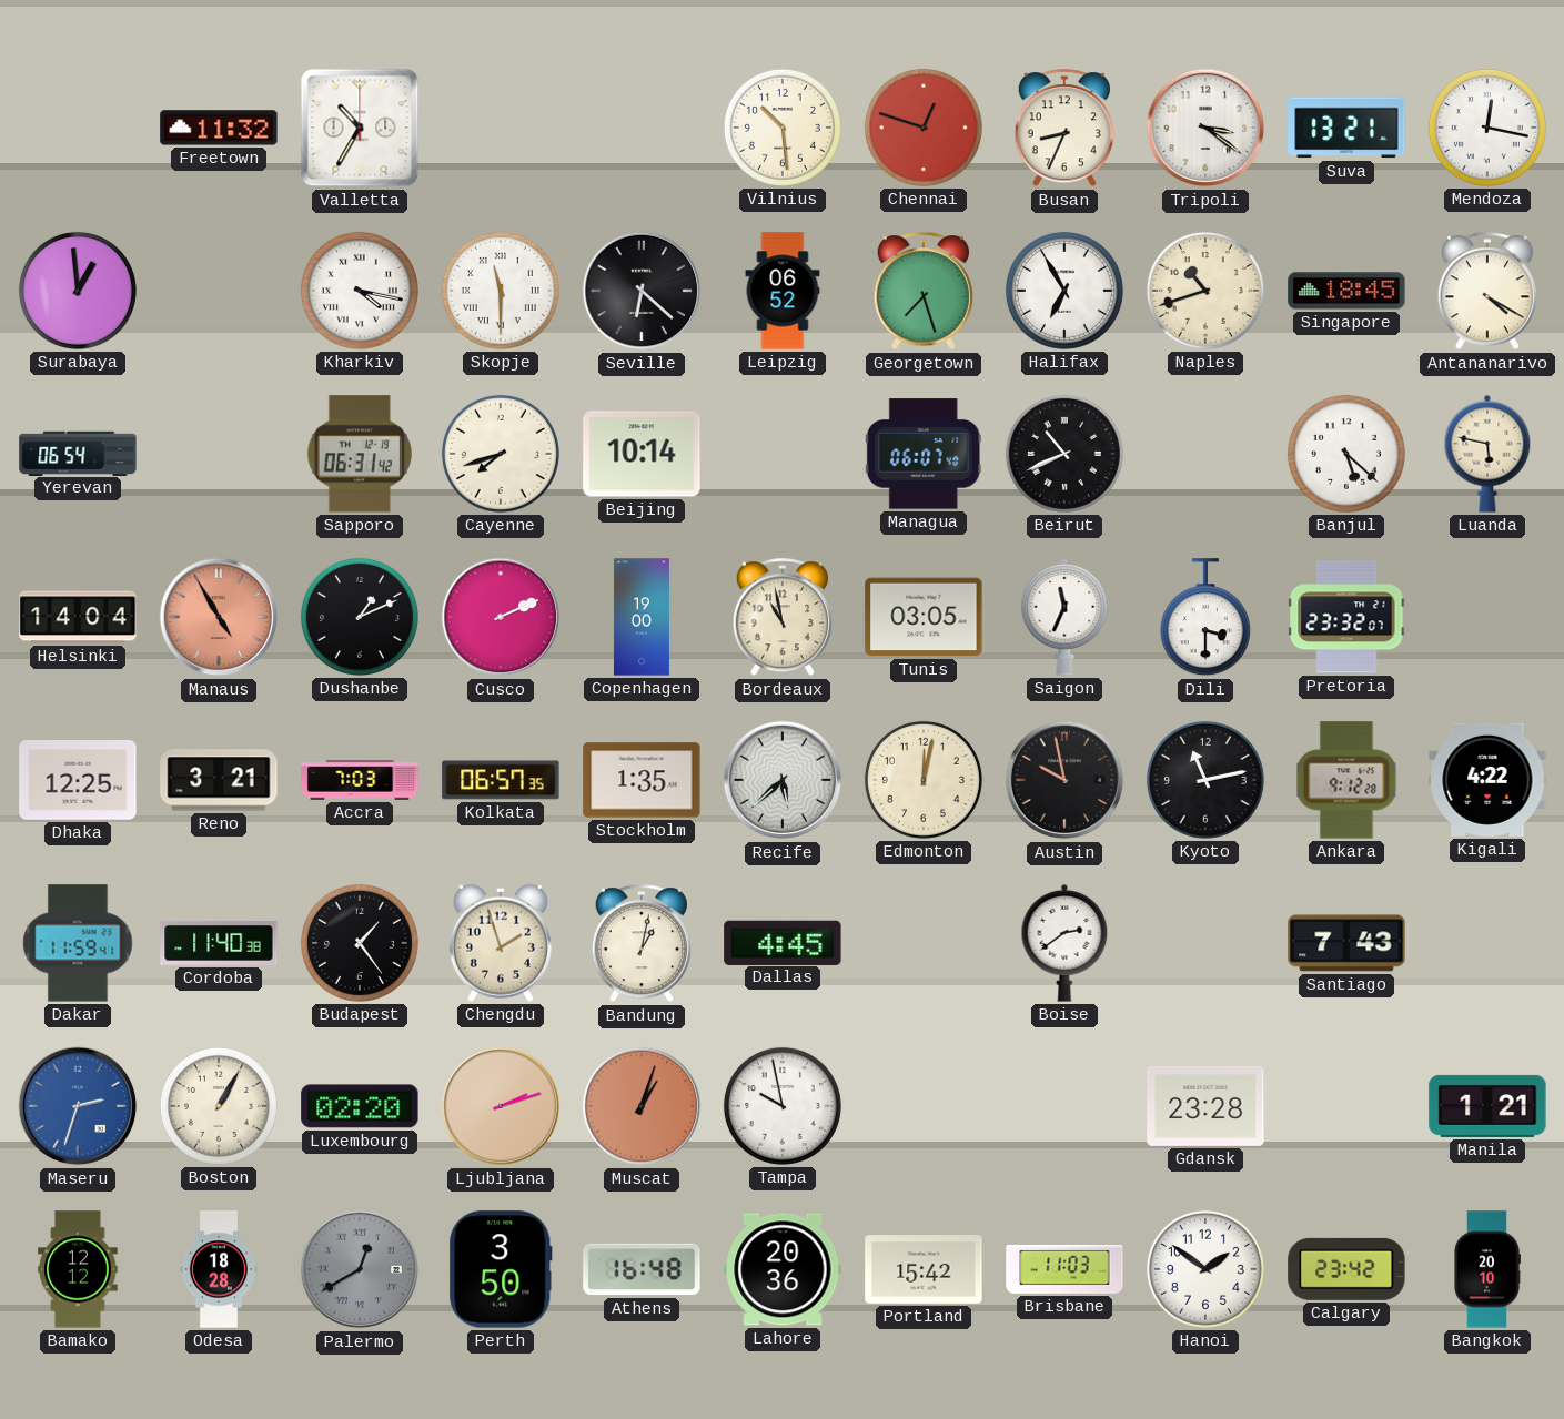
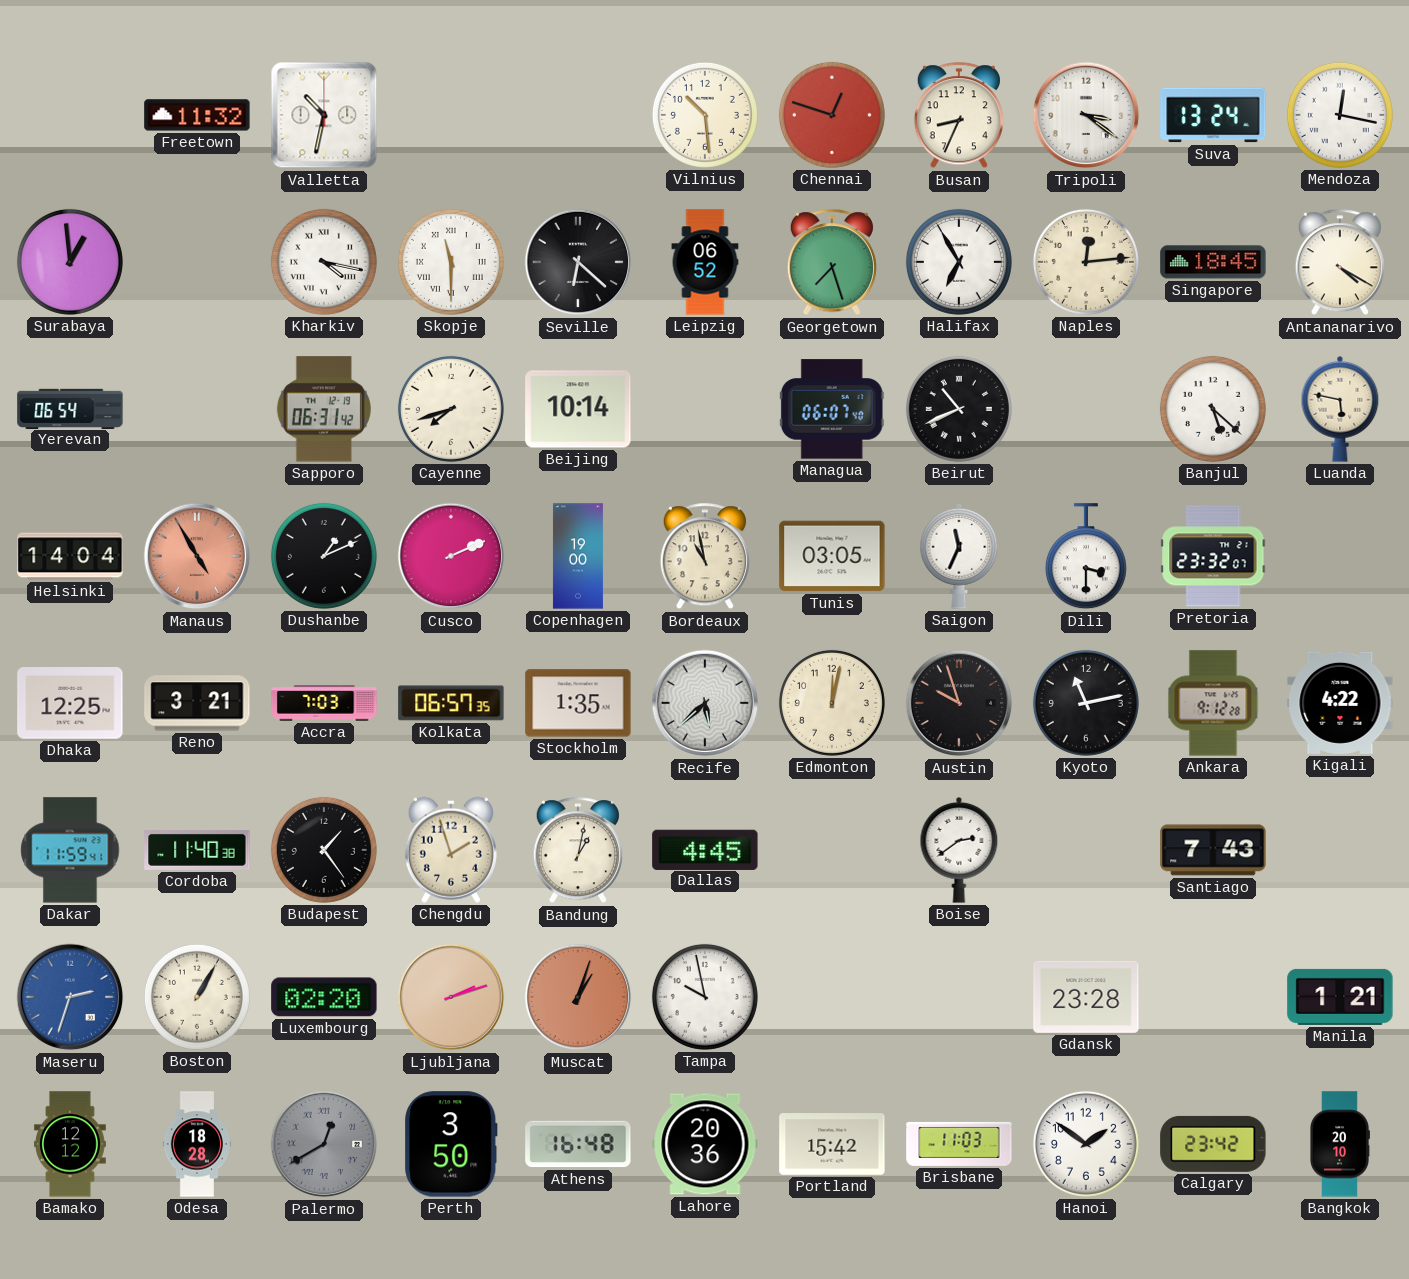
Valletta: 10:35 -> 10:32
Suva: 13:21 -> 13:24
Naples: 10:42 -> 12:14
Austin: 9:58 -> 9:57
